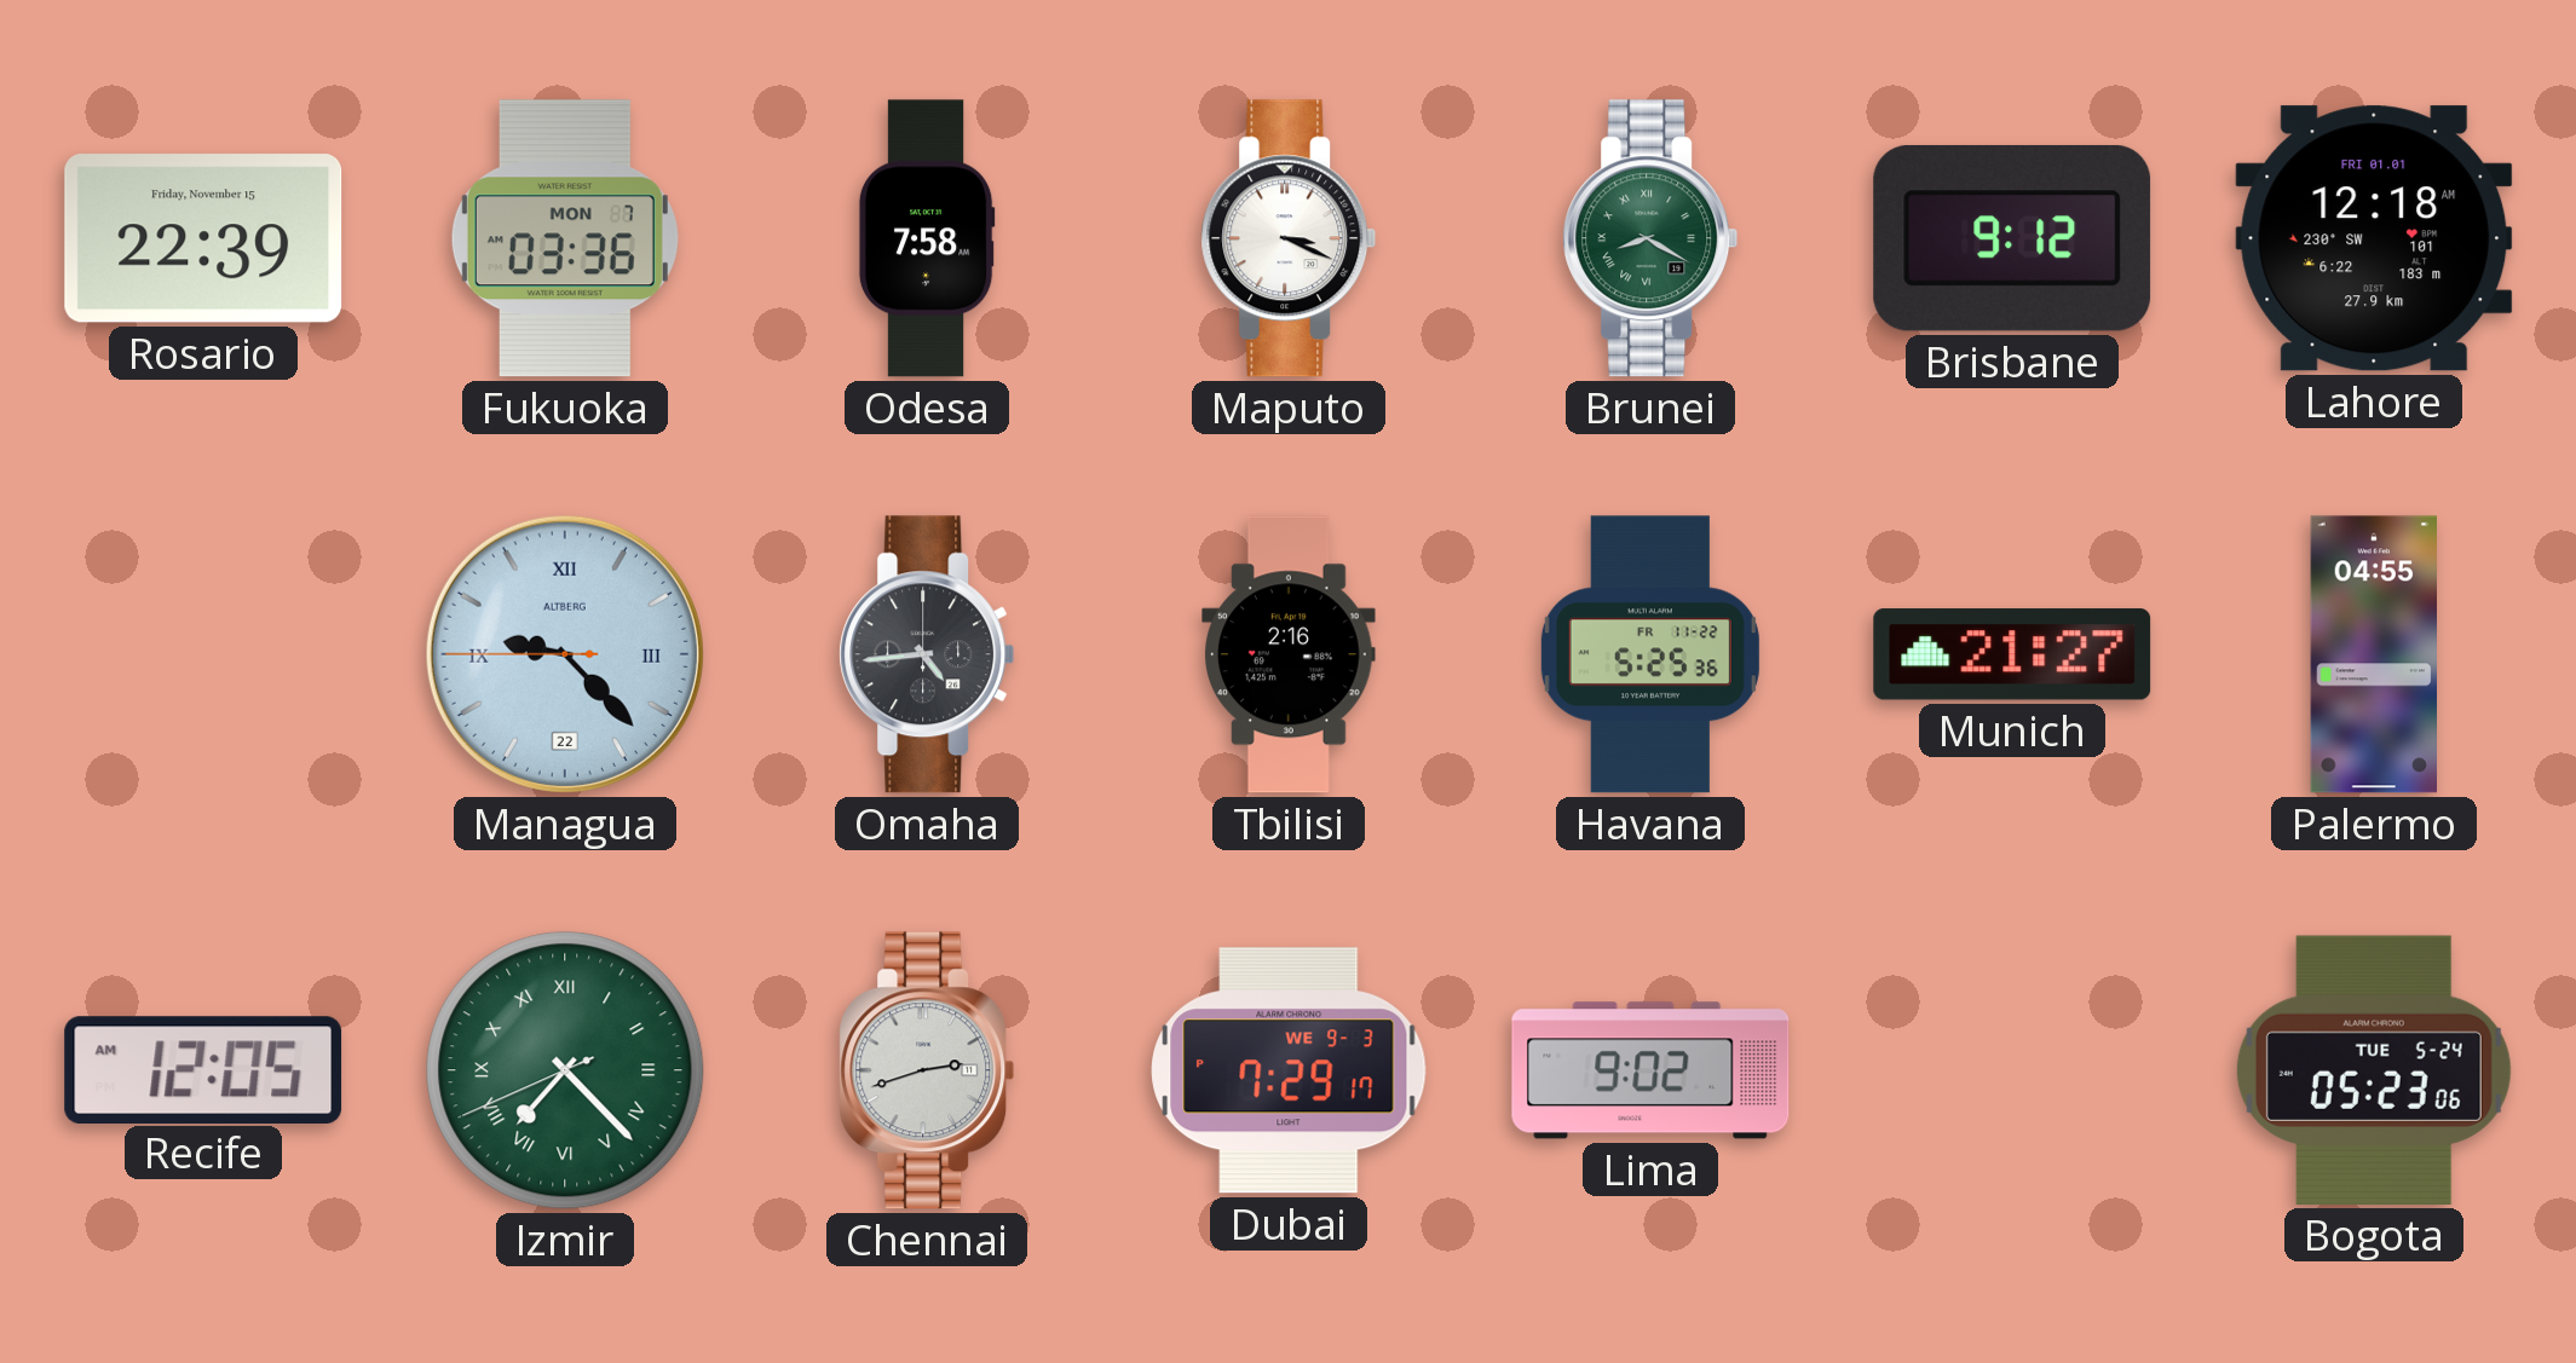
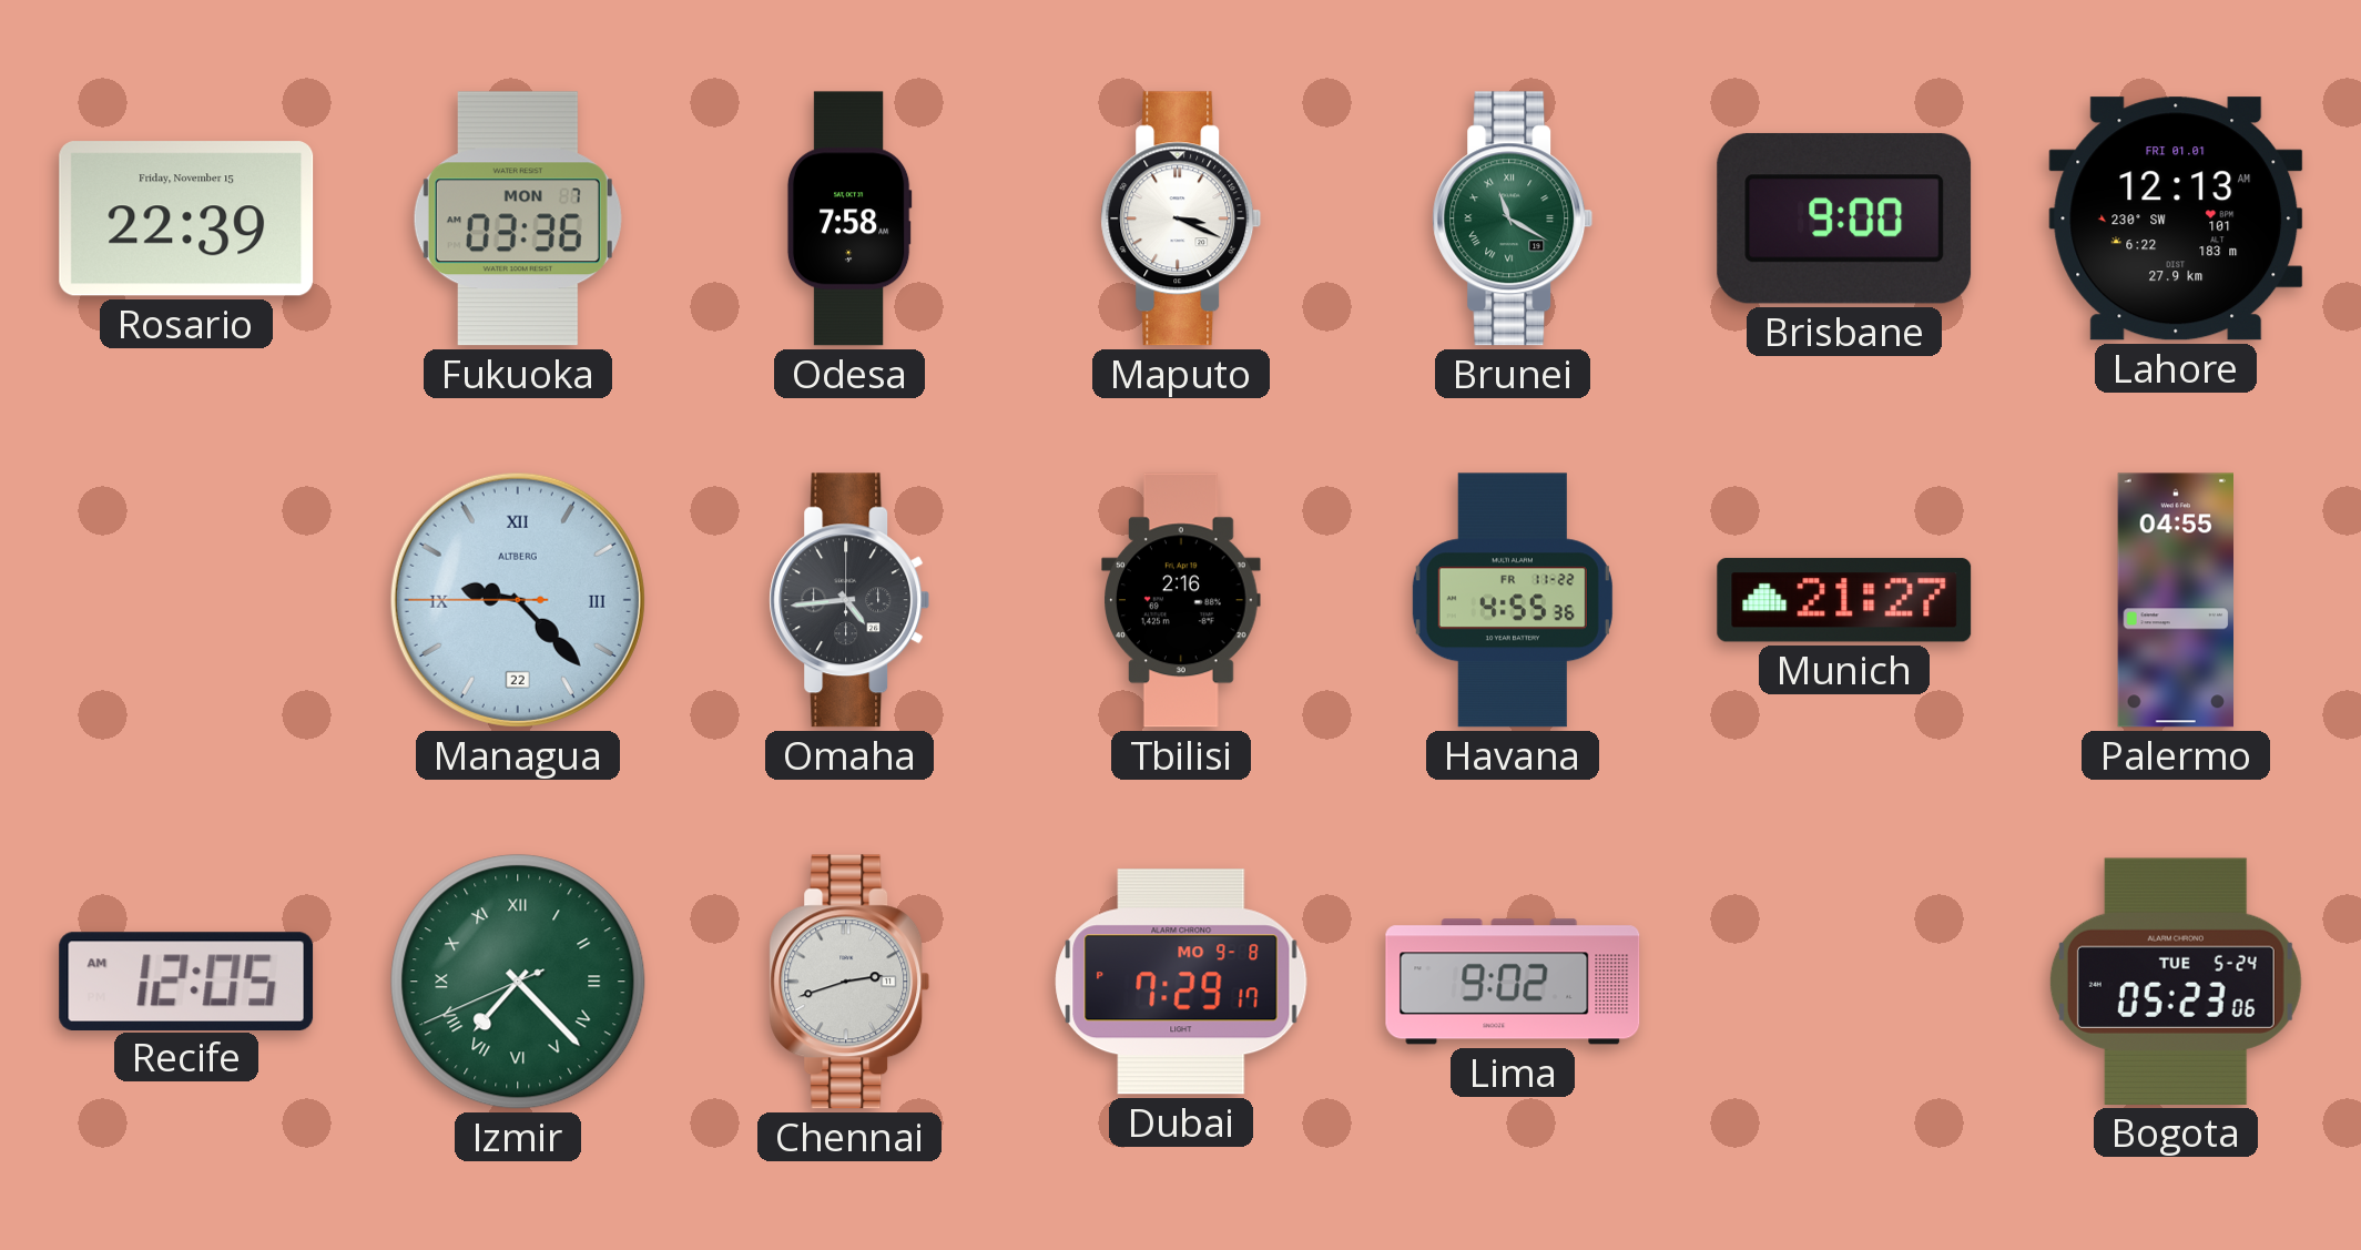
Brunei: 8:20 -> 11:20
Brisbane: 9:12 -> 9:00
Lahore: 12:18 -> 12:13
Havana: 5:25 -> 4:55
Dubai date: WE 9-3 -> MO 9-8
